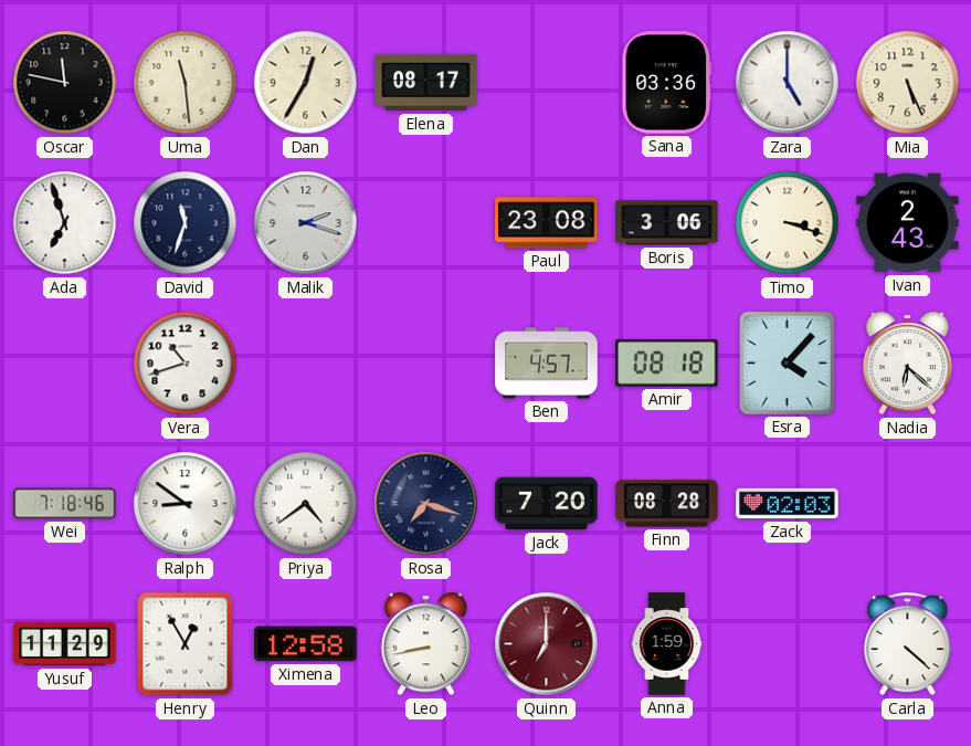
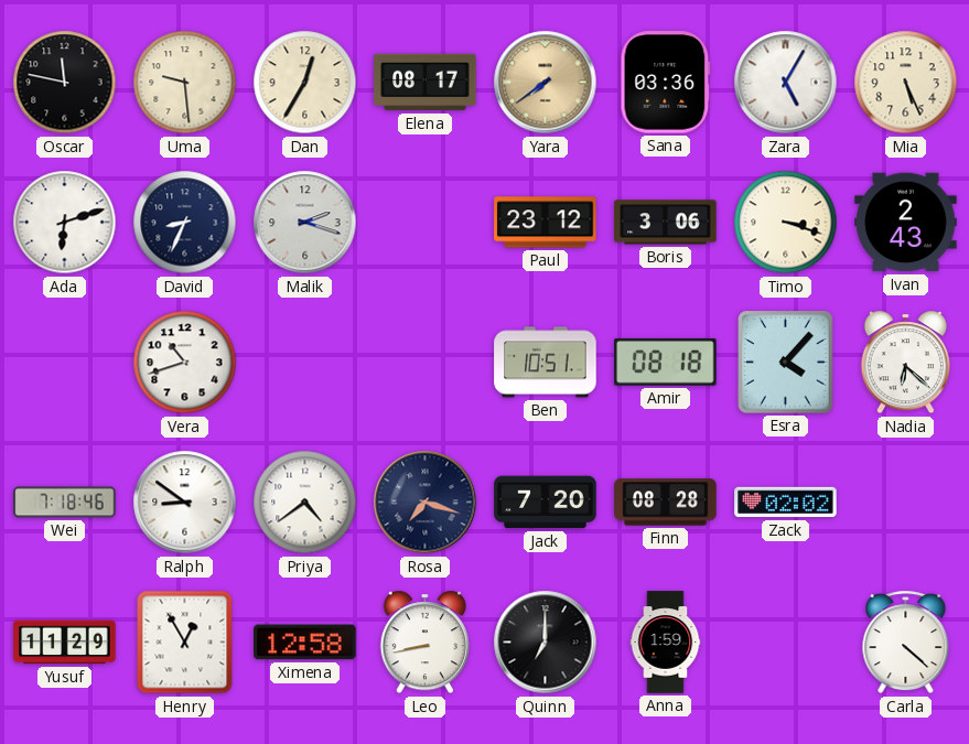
Uma: 11:29 -> 9:29
Yara: none -> 7:39
Zara: 5:00 -> 5:05
Ada: 6:57 -> 6:12
David: 11:33 -> 8:34
Paul: 23:08 -> 23:12
Ben: 4:57 -> 10:51
Zack: 02:03 -> 02:02
Quinn dial: burgundy -> black
